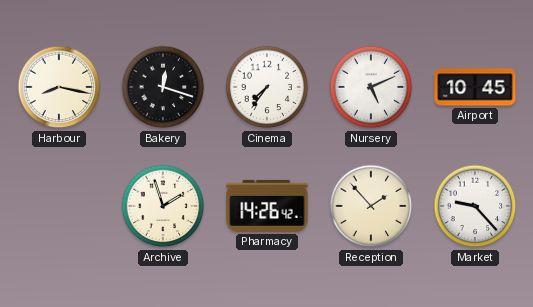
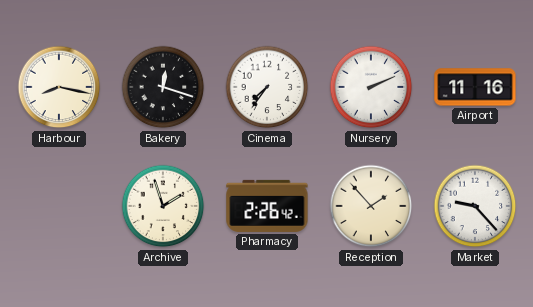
Nursery: 5:11 -> 2:11
Airport: 10:45 -> 11:16
Pharmacy: 14:26 -> 2:26
